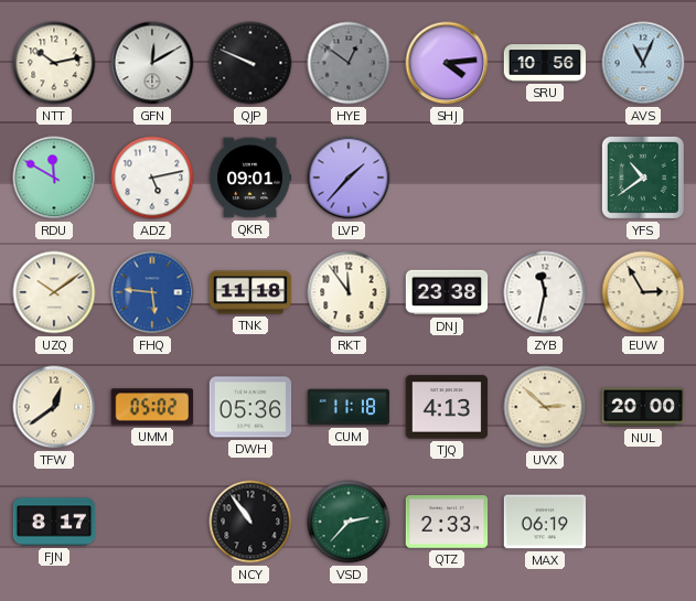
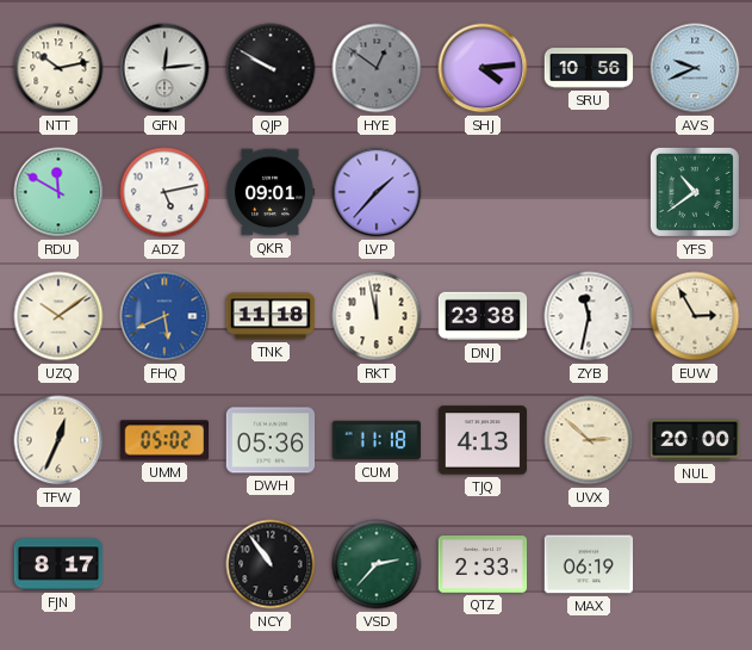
GFN: 12:10 -> 12:14
QJP: 9:49 -> 9:50
AVS: 11:04 -> 9:41
FHQ: 5:46 -> 5:41
RKT: 11:54 -> 11:58
TFW: 12:39 -> 12:34
